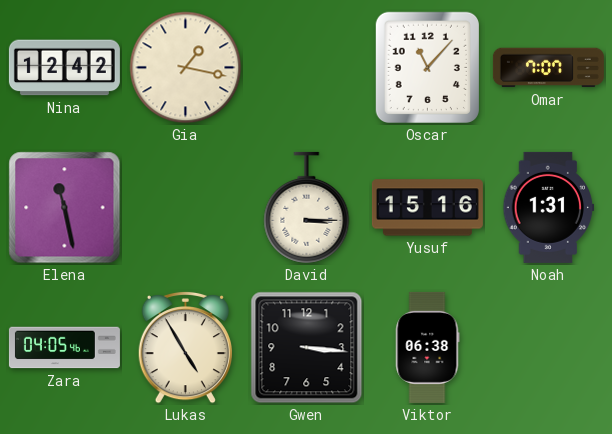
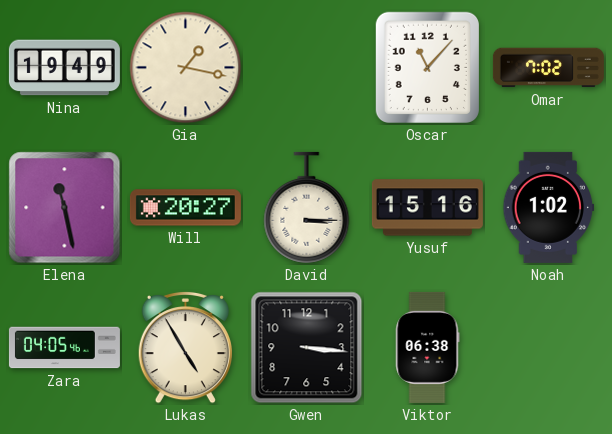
Nina: 12:42 -> 19:49
Omar: 7:07 -> 7:02
Will: none -> 20:27
Noah: 1:31 -> 1:02
